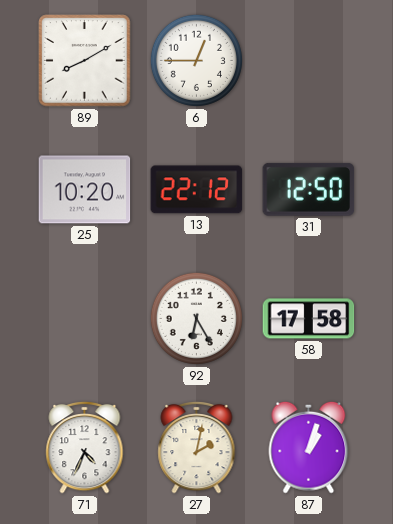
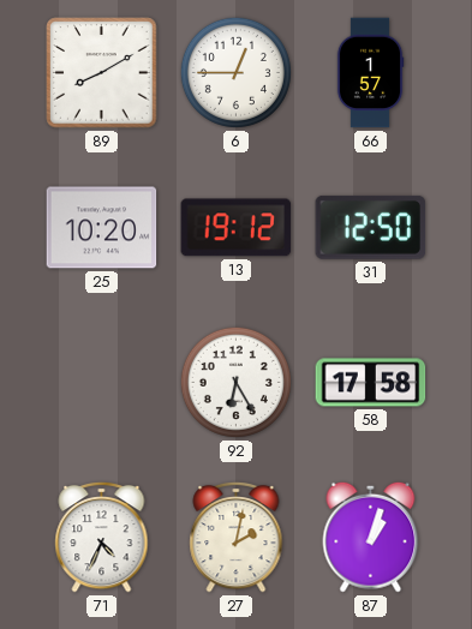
66: none -> 1:57
13: 22:12 -> 19:12
